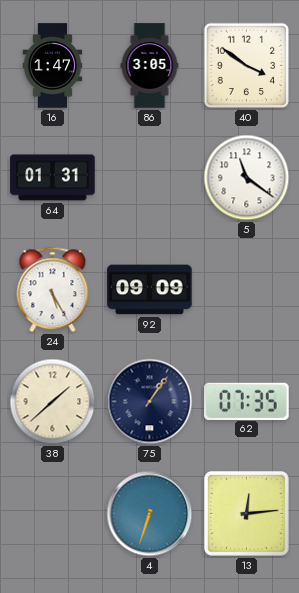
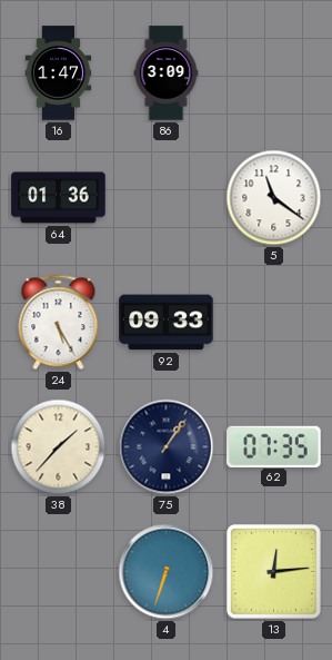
86: 3:05 -> 3:09
40: 3:51 -> none
64: 01:31 -> 01:36
92: 09:09 -> 09:33
38: 1:38 -> 1:37
